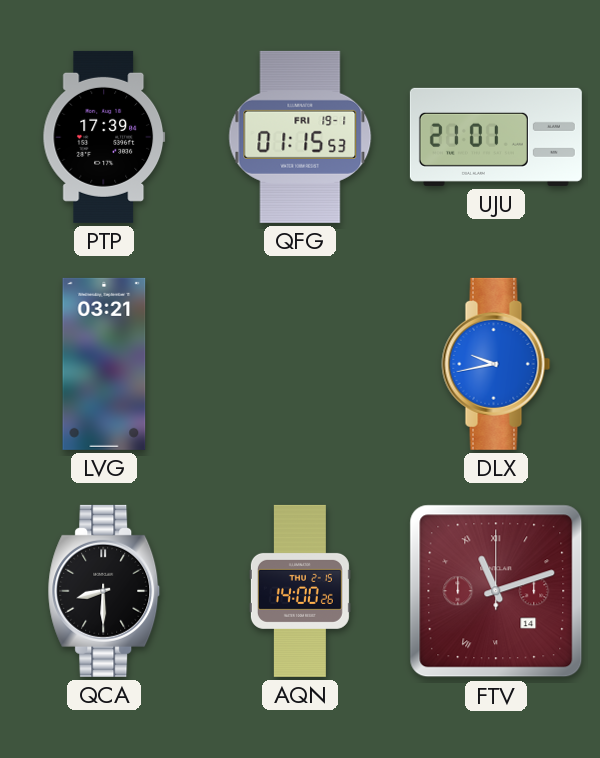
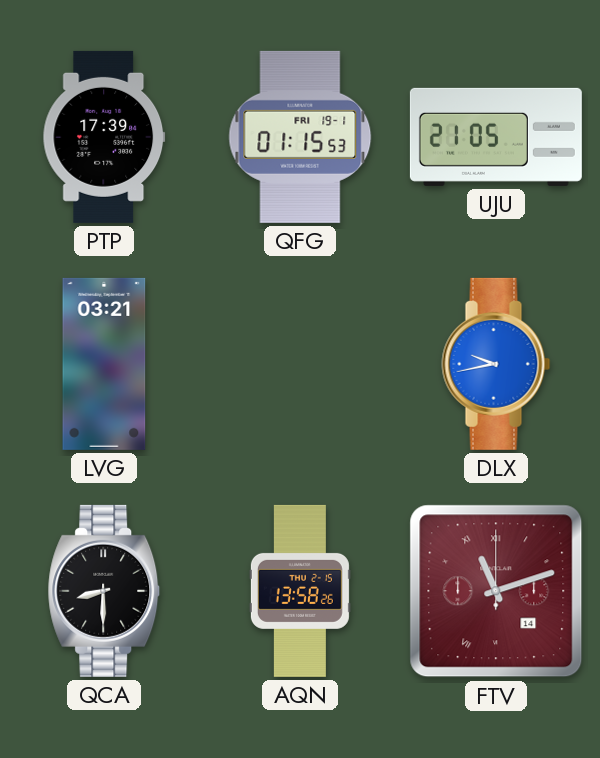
UJU: 21:01 -> 21:05
AQN: 14:00 -> 13:58
